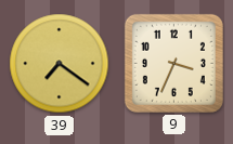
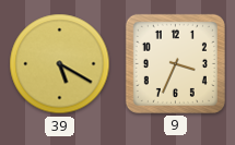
39: 7:21 -> 5:20
